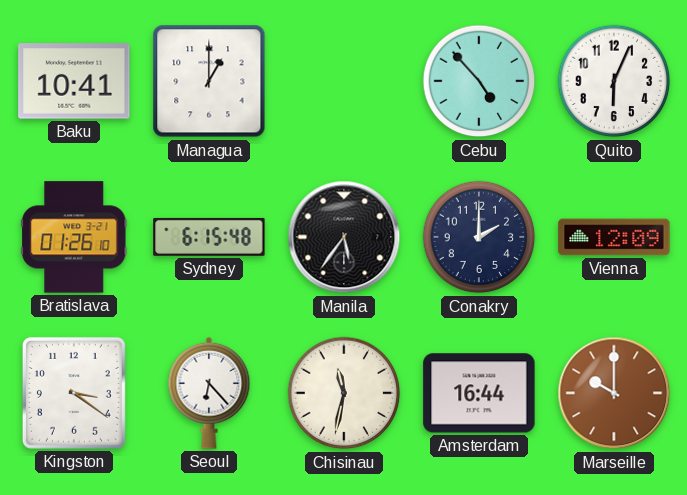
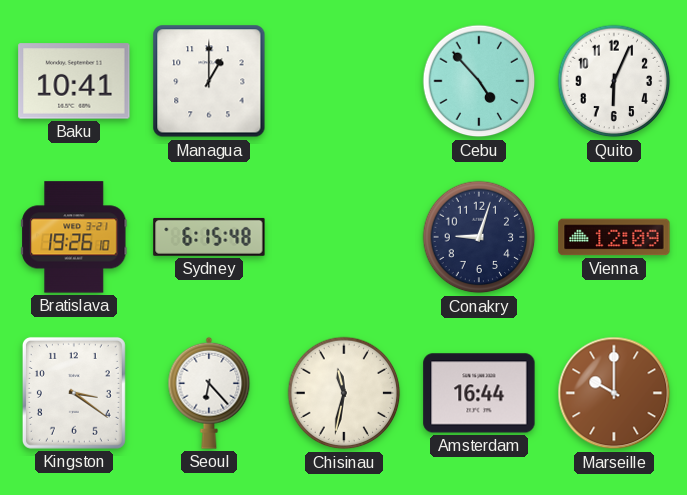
Bratislava: 01:26 -> 19:26
Manila: 5:36 -> none
Conakry: 2:00 -> 9:03
